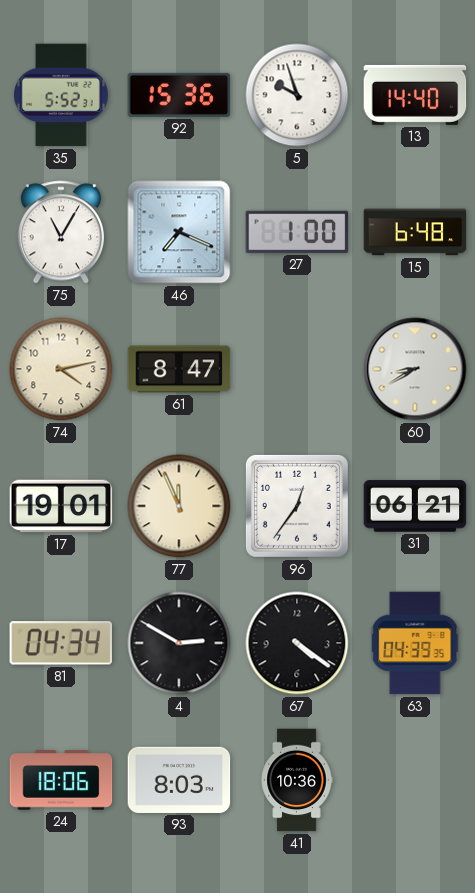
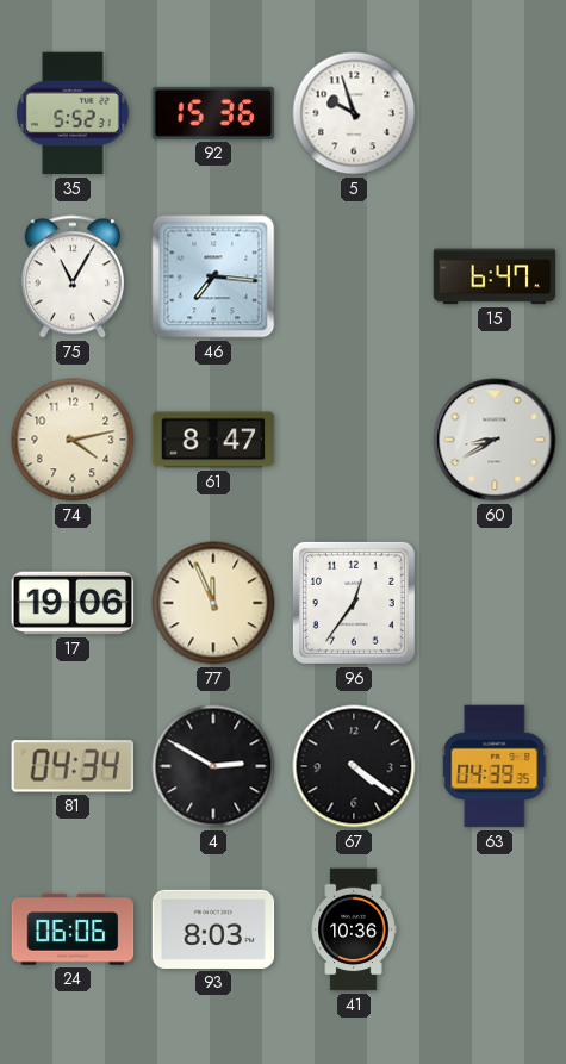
13: 14:40 -> none
46: 7:19 -> 7:16
27: 1:00 -> none
15: 6:48 -> 6:47
17: 19:01 -> 19:06
31: 06:21 -> none
24: 18:06 -> 06:06
